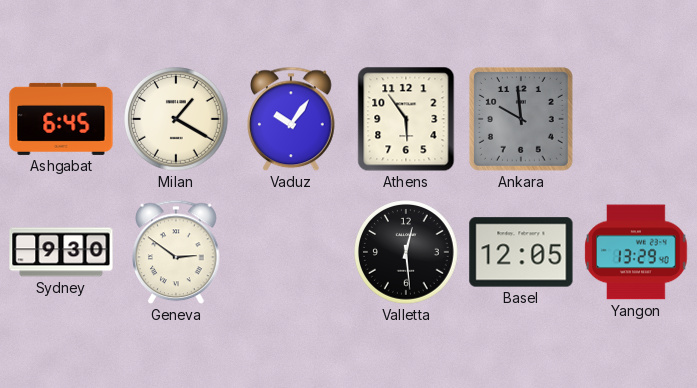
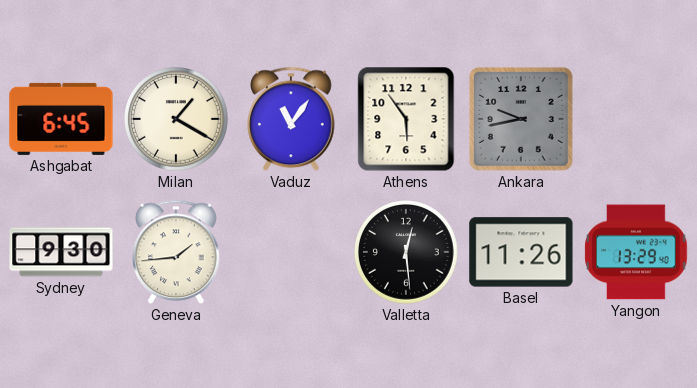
Vaduz: 10:06 -> 11:06
Ankara: 9:59 -> 9:43
Geneva: 2:51 -> 1:44
Basel: 12:05 -> 11:26
